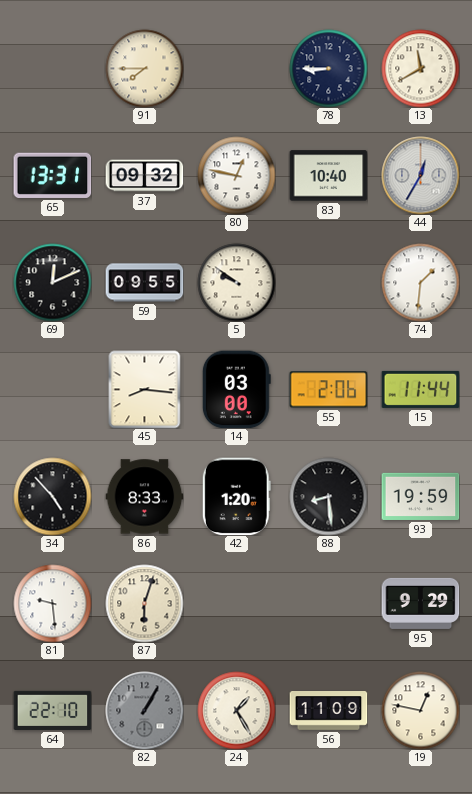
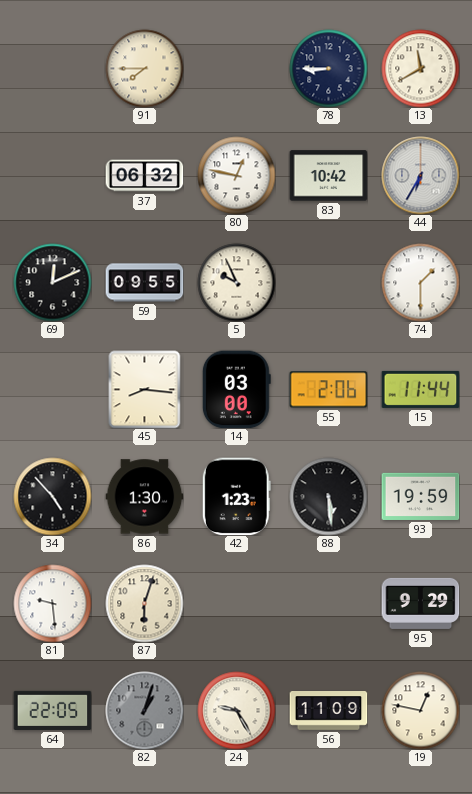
65: 13:31 -> none
37: 09:32 -> 06:32
83: 10:40 -> 10:42
44: 12:35 -> 6:35
5: 9:51 -> 9:56
74: 1:31 -> 1:30
86: 8:33 -> 1:30
42: 1:20 -> 1:23
88: 8:29 -> 5:29
64: 22:10 -> 22:05
82: 1:05 -> 1:03
24: 1:25 -> 9:25
